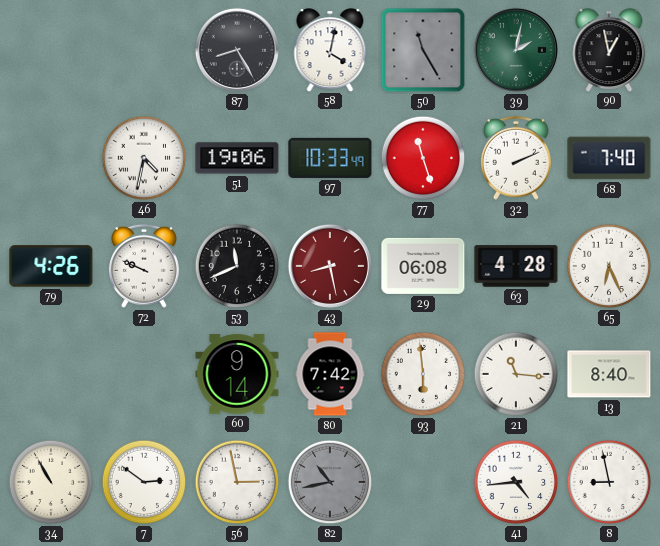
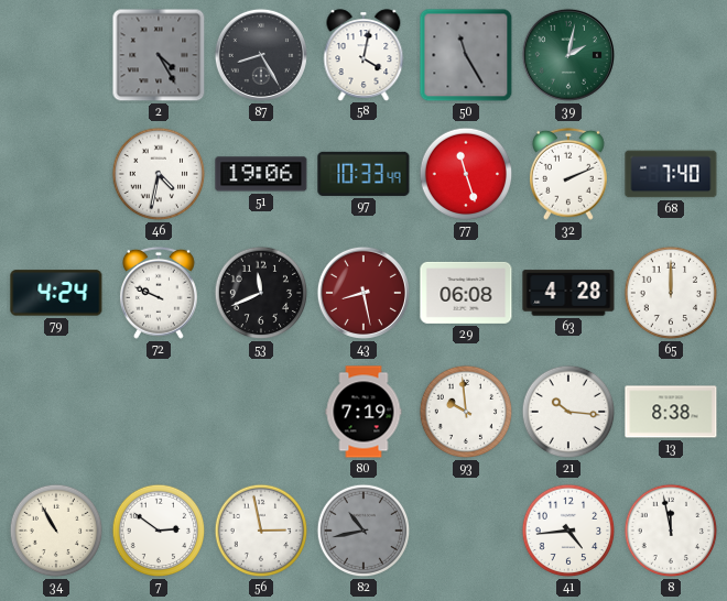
2: none -> 4:25
90: 12:58 -> none
79: 4:26 -> 4:24
65: 6:26 -> 12:00
60: 9:14 -> none
80: 7:42 -> 7:19
93: 5:59 -> 9:59
21: 11:16 -> 10:16
13: 8:40 -> 8:38
8: 8:58 -> 11:58
